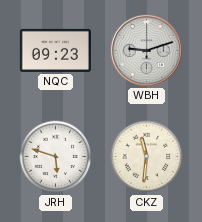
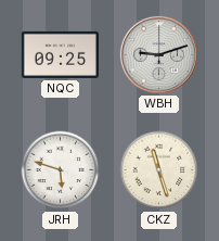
NQC: 09:23 -> 09:25
CKZ: 11:31 -> 11:27
